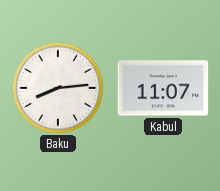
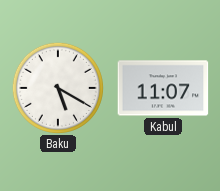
Baku: 8:14 -> 5:20
